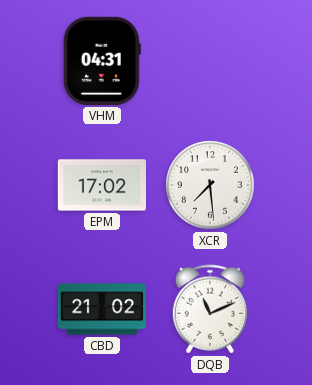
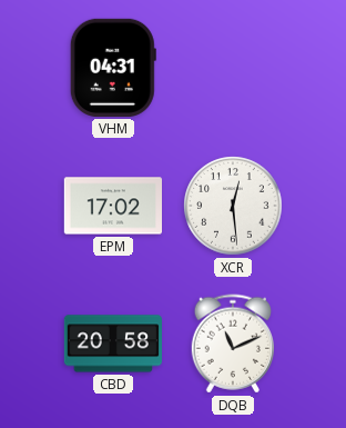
XCR: 7:29 -> 12:29
CBD: 21:02 -> 20:58
